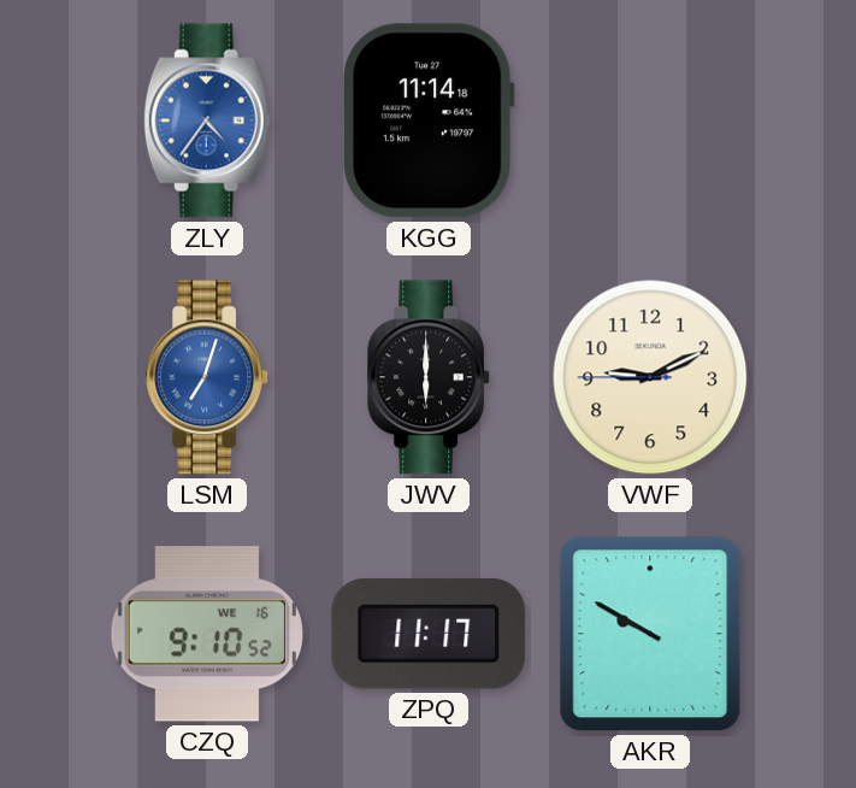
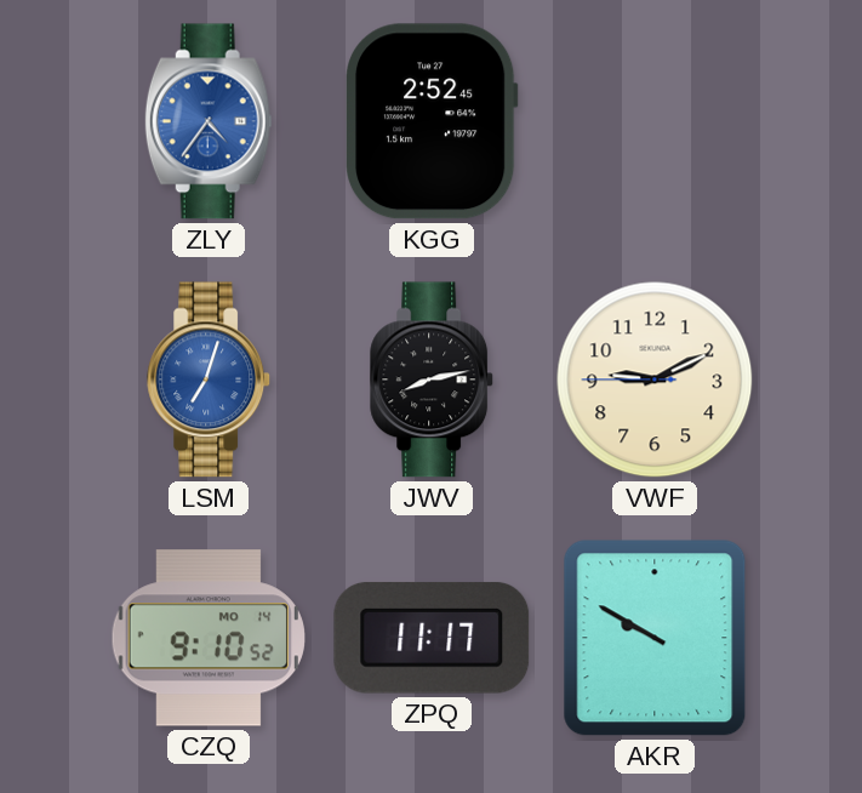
KGG: 11:14 -> 2:52
JWV: 6:00 -> 8:13
CZQ date: WE 16 -> MO 14
